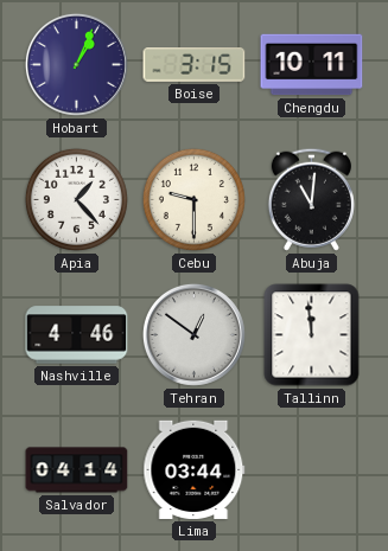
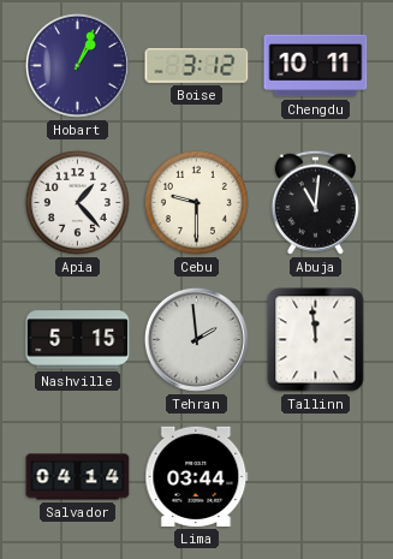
Boise: 3:15 -> 3:12
Nashville: 4:46 -> 5:15
Tehran: 12:51 -> 1:59
